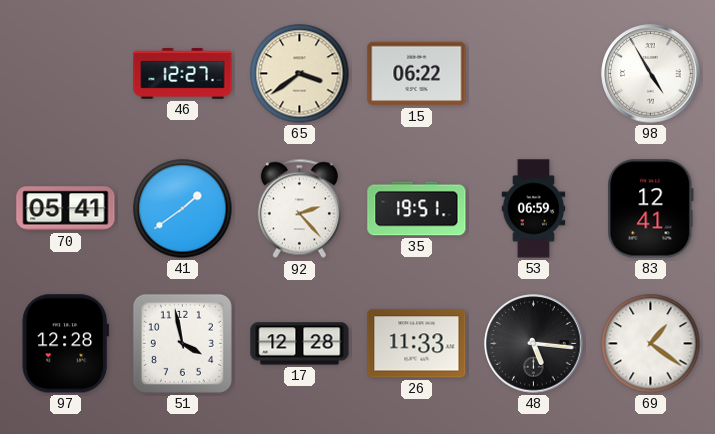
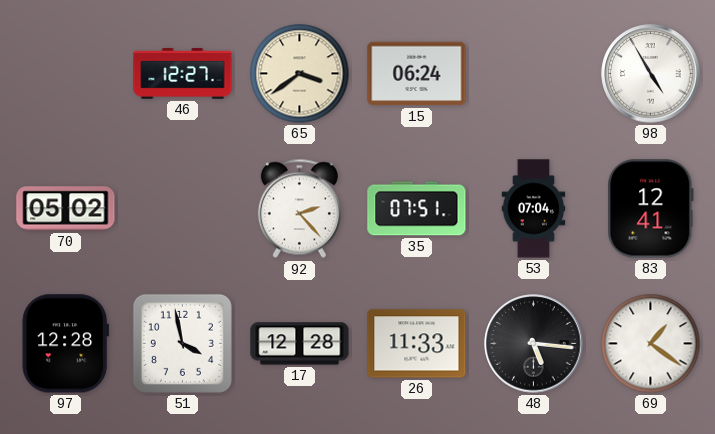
15: 06:22 -> 06:24
70: 05:41 -> 05:02
41: 1:39 -> none
35: 19:51 -> 07:51
53: 06:59 -> 07:04
